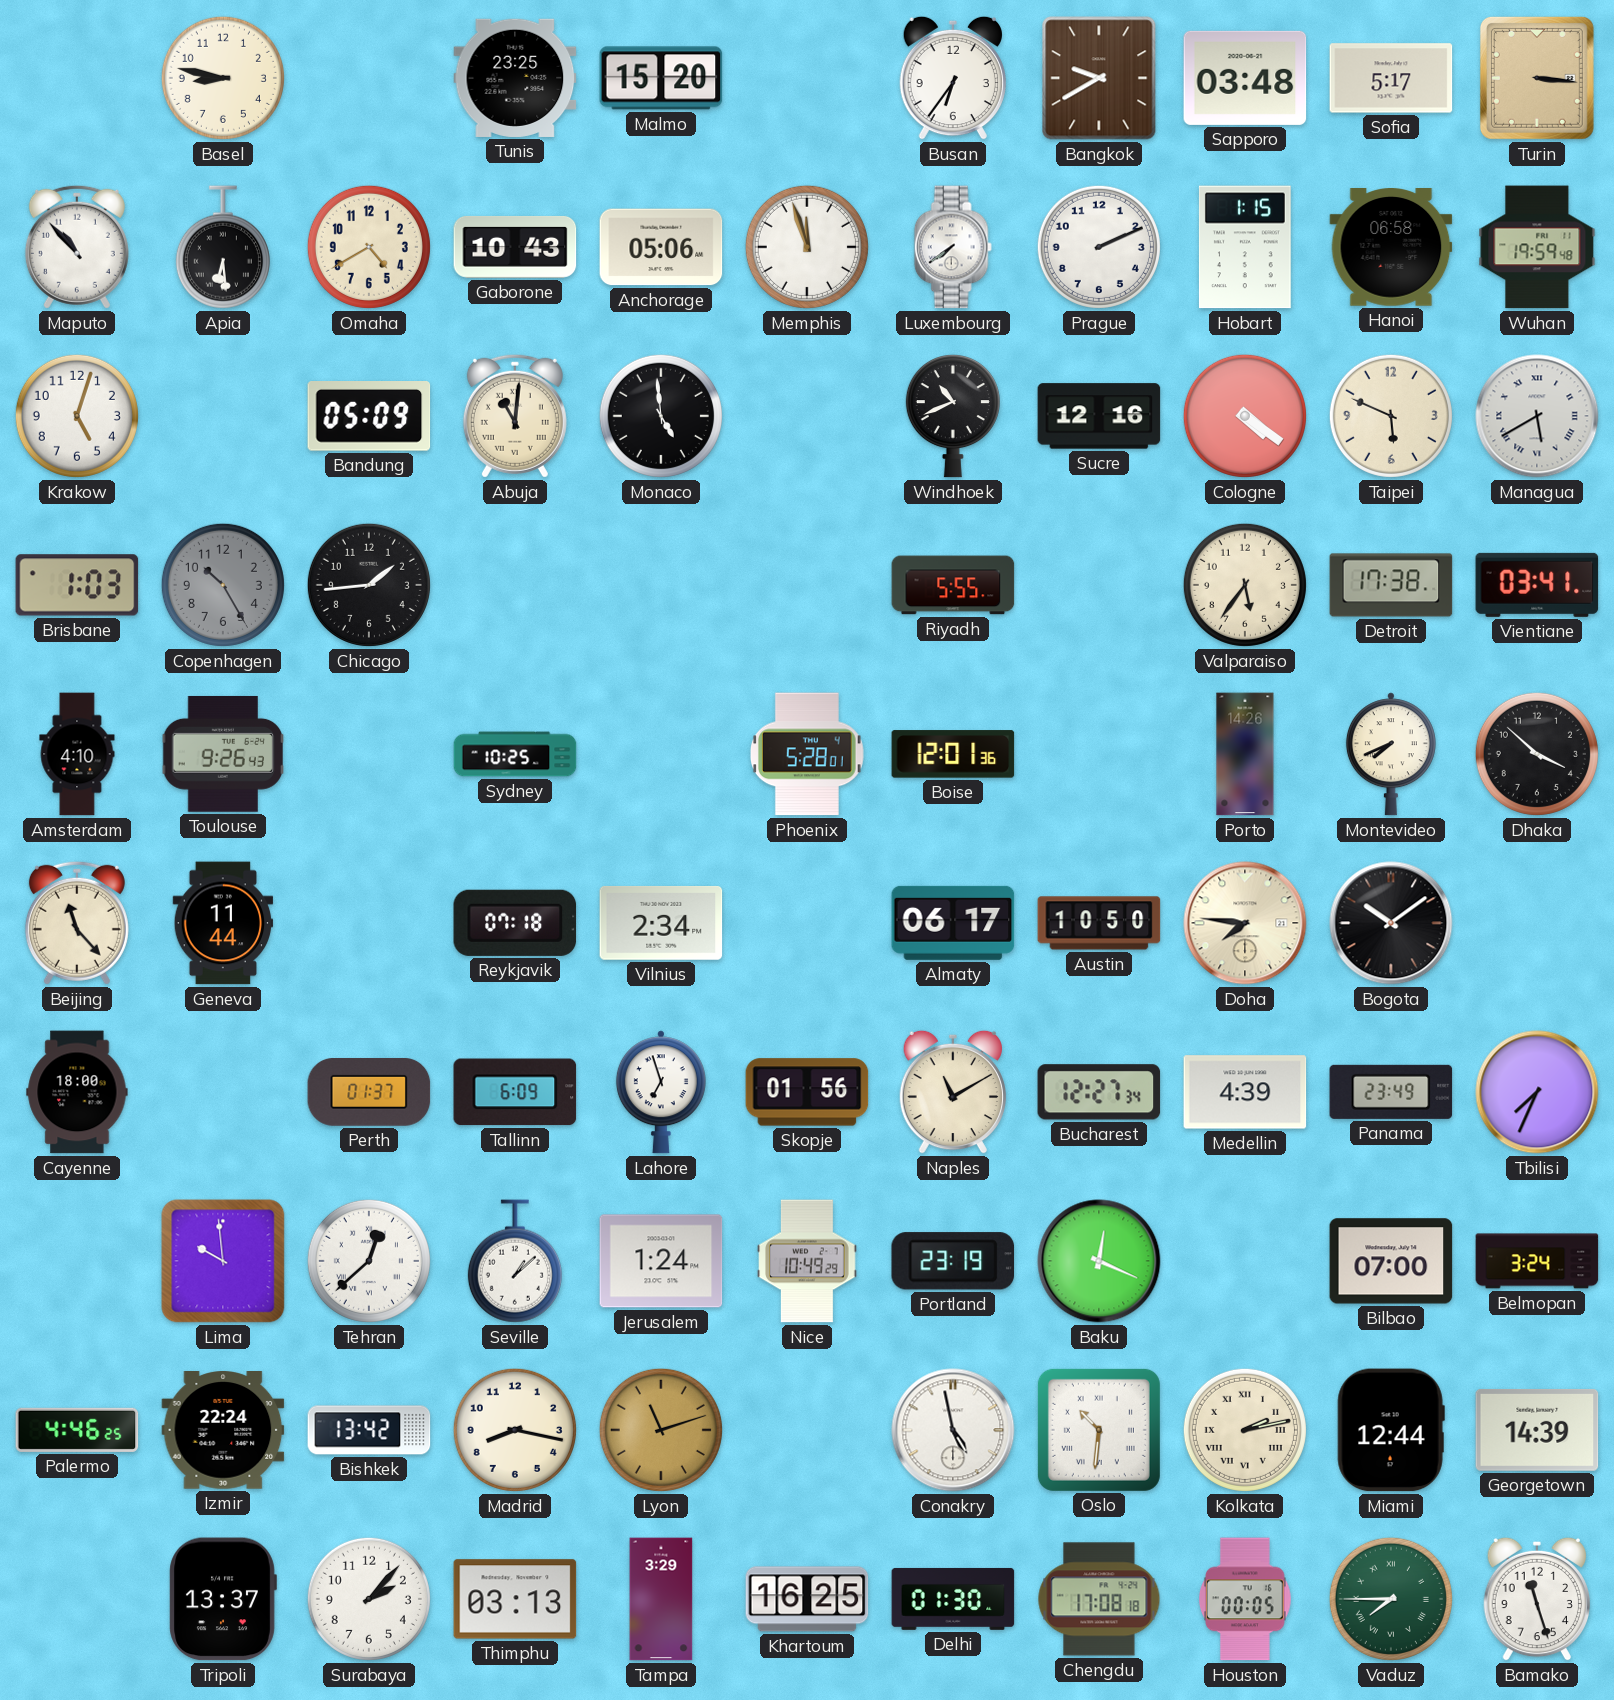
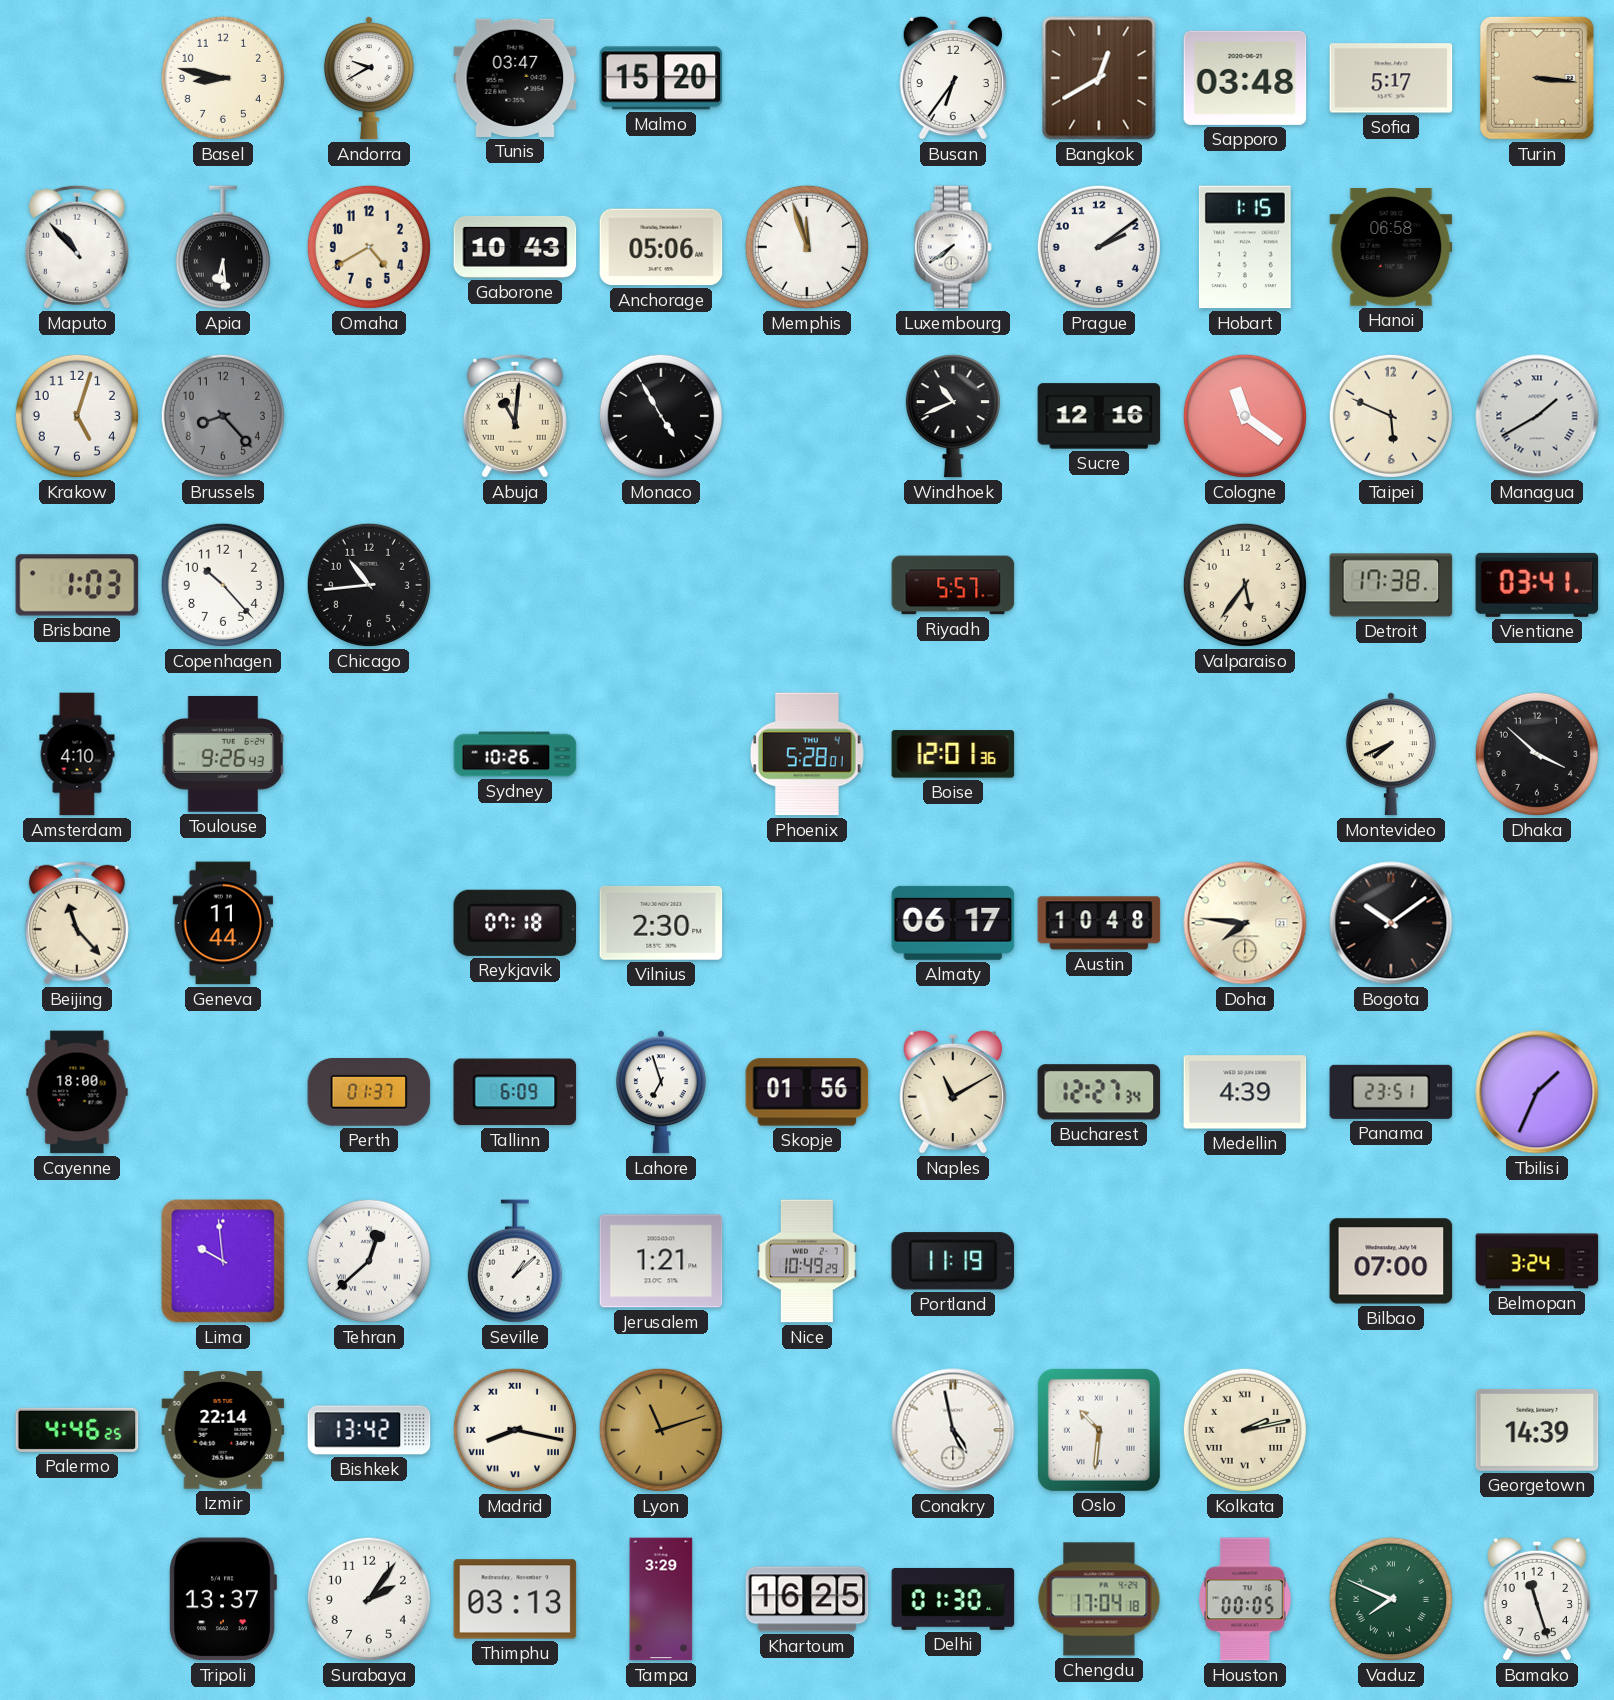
Andorra: none -> 9:40
Tunis: 23:25 -> 03:47
Bangkok: 9:40 -> 12:40
Prague: 2:11 -> 2:09
Wuhan: 19:59 -> none
Brussels: none -> 8:23
Bandung: 05:09 -> none
Monaco: 4:59 -> 4:55
Cologne: 4:21 -> 11:21
Managua: 5:40 -> 1:40
Copenhagen: 10:25 -> 10:23
Copenhagen dial: grey -> white
Chicago: 1:44 -> 10:44
Riyadh: 5:55 -> 5:57
Sydney: 10:25 -> 10:26
Porto: 14:26 -> none
Vilnius: 2:34 -> 2:30
Austin: 10:50 -> 10:48
Panama: 23:49 -> 23:51
Tbilisi: 7:34 -> 1:34
Jerusalem: 1:24 -> 1:21
Portland: 23:19 -> 11:19
Baku: 12:19 -> none
Izmir: 22:24 -> 22:14
Madrid numerals: Arabic -> Roman
Miami: 12:44 -> none
Surabaya: 2:07 -> 2:06
Chengdu: 17:08 -> 17:04
Vaduz: 7:45 -> 7:49
